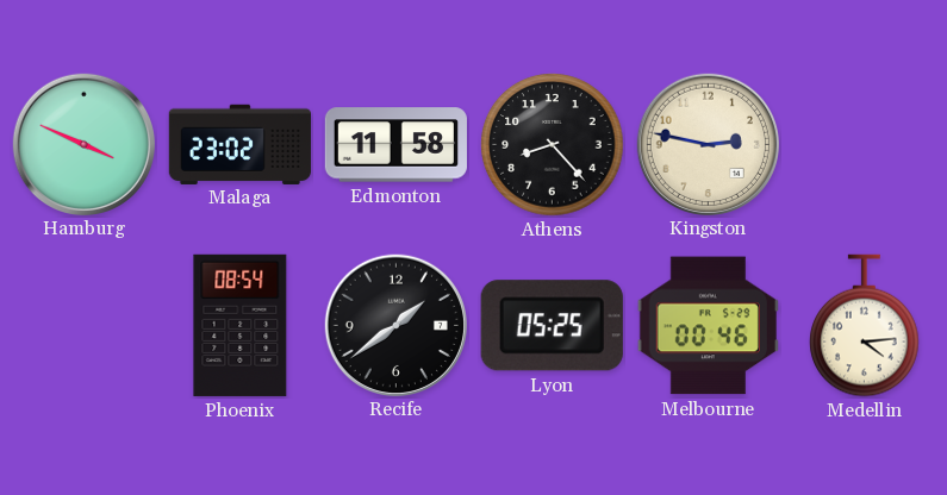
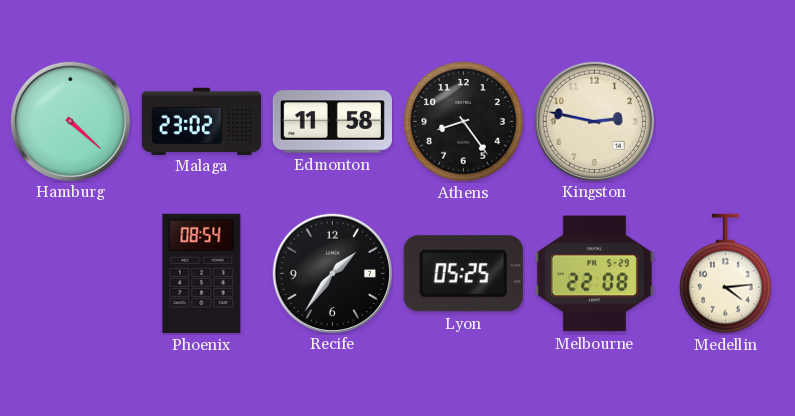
Hamburg: 3:49 -> 4:22
Athens: 8:23 -> 8:24
Recife: 1:39 -> 1:36
Melbourne: 00:46 -> 22:08
